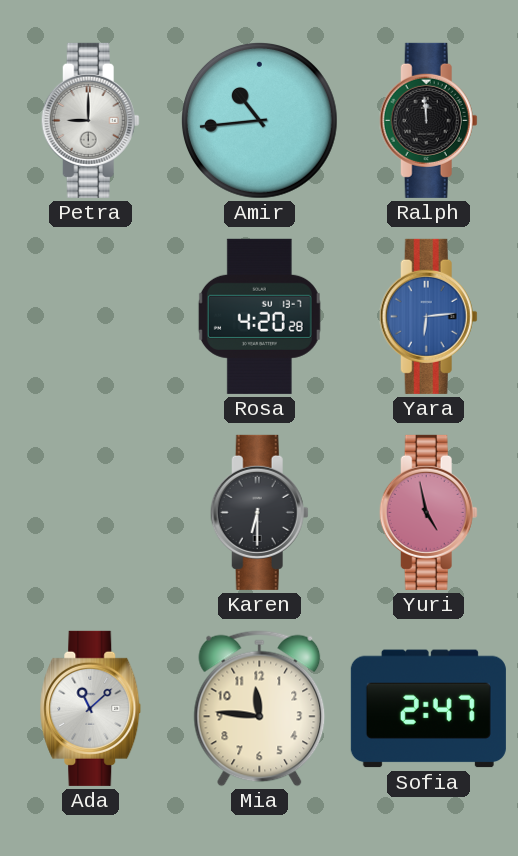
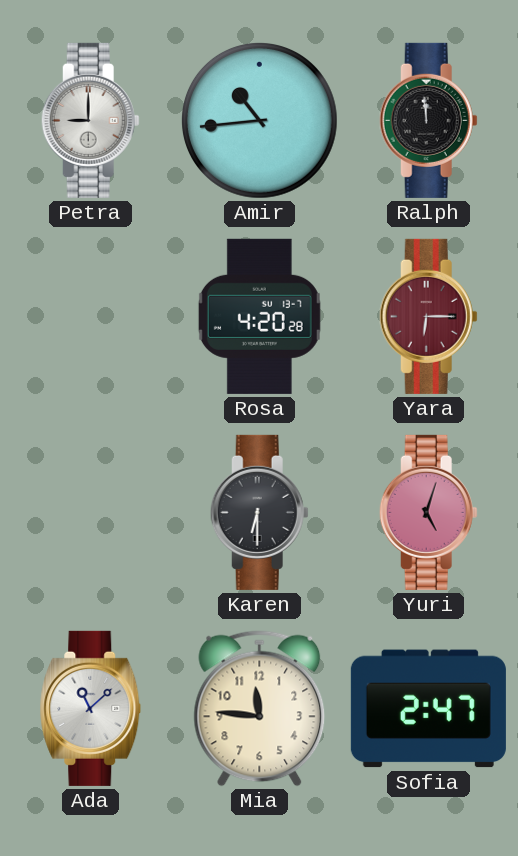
Yara: 6:14 -> 6:15
Yara dial: blue -> burgundy
Yuri: 4:58 -> 5:03
